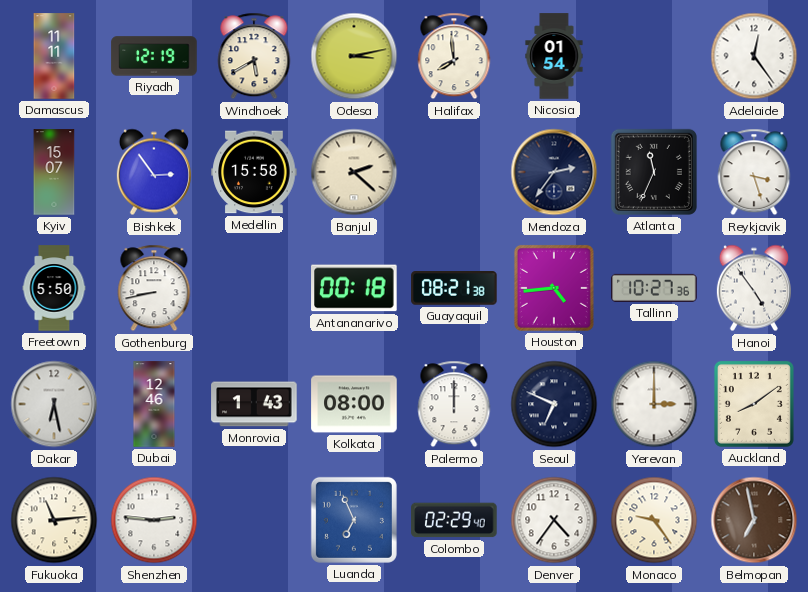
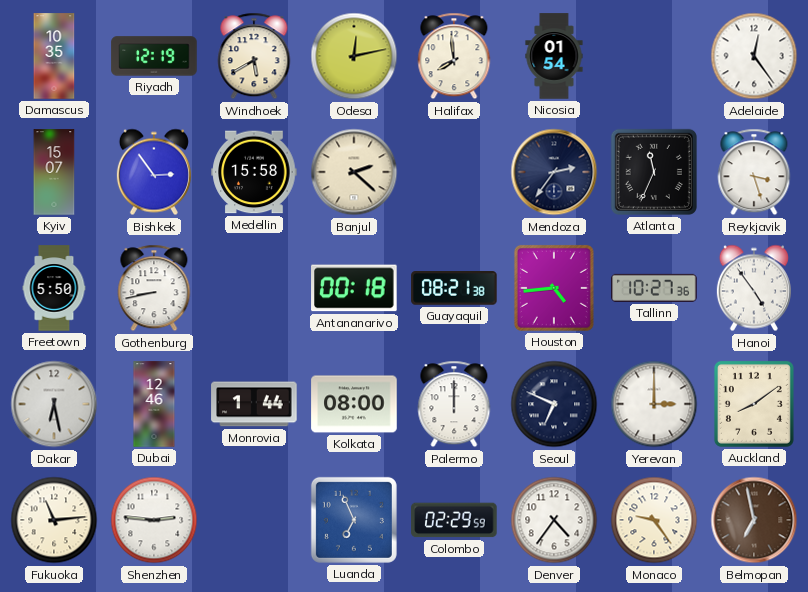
Damascus: 11:11 -> 10:35
Odesa: 3:13 -> 12:13
Monrovia: 1:43 -> 1:44
Colombo: 02:29:40 -> 02:29:59
